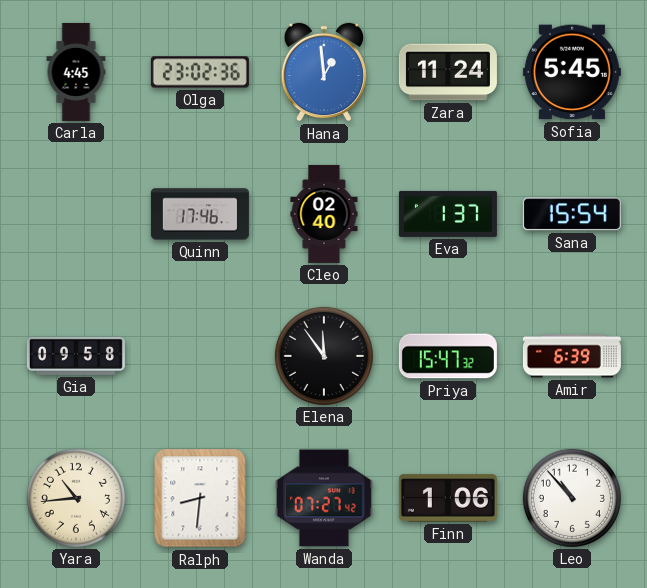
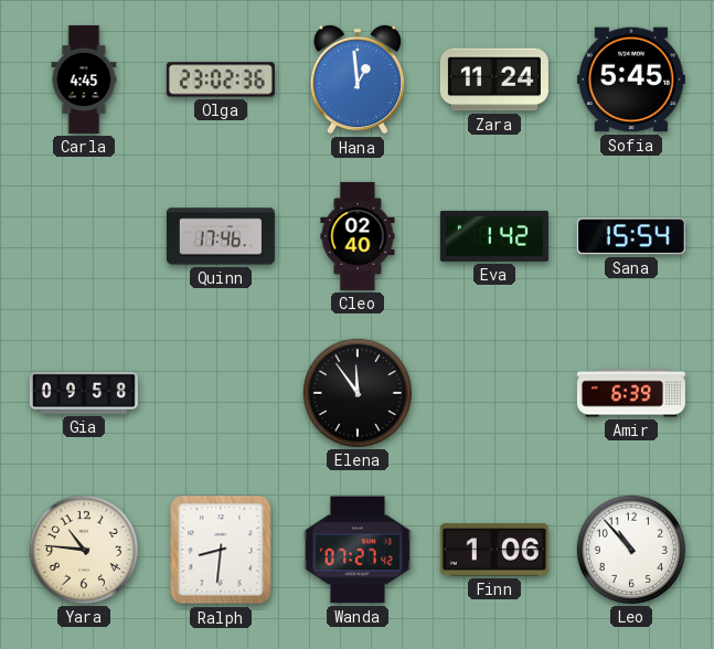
Eva: 1:37 -> 1:42
Priya: 15:47 -> none
Yara: 10:44 -> 10:46
